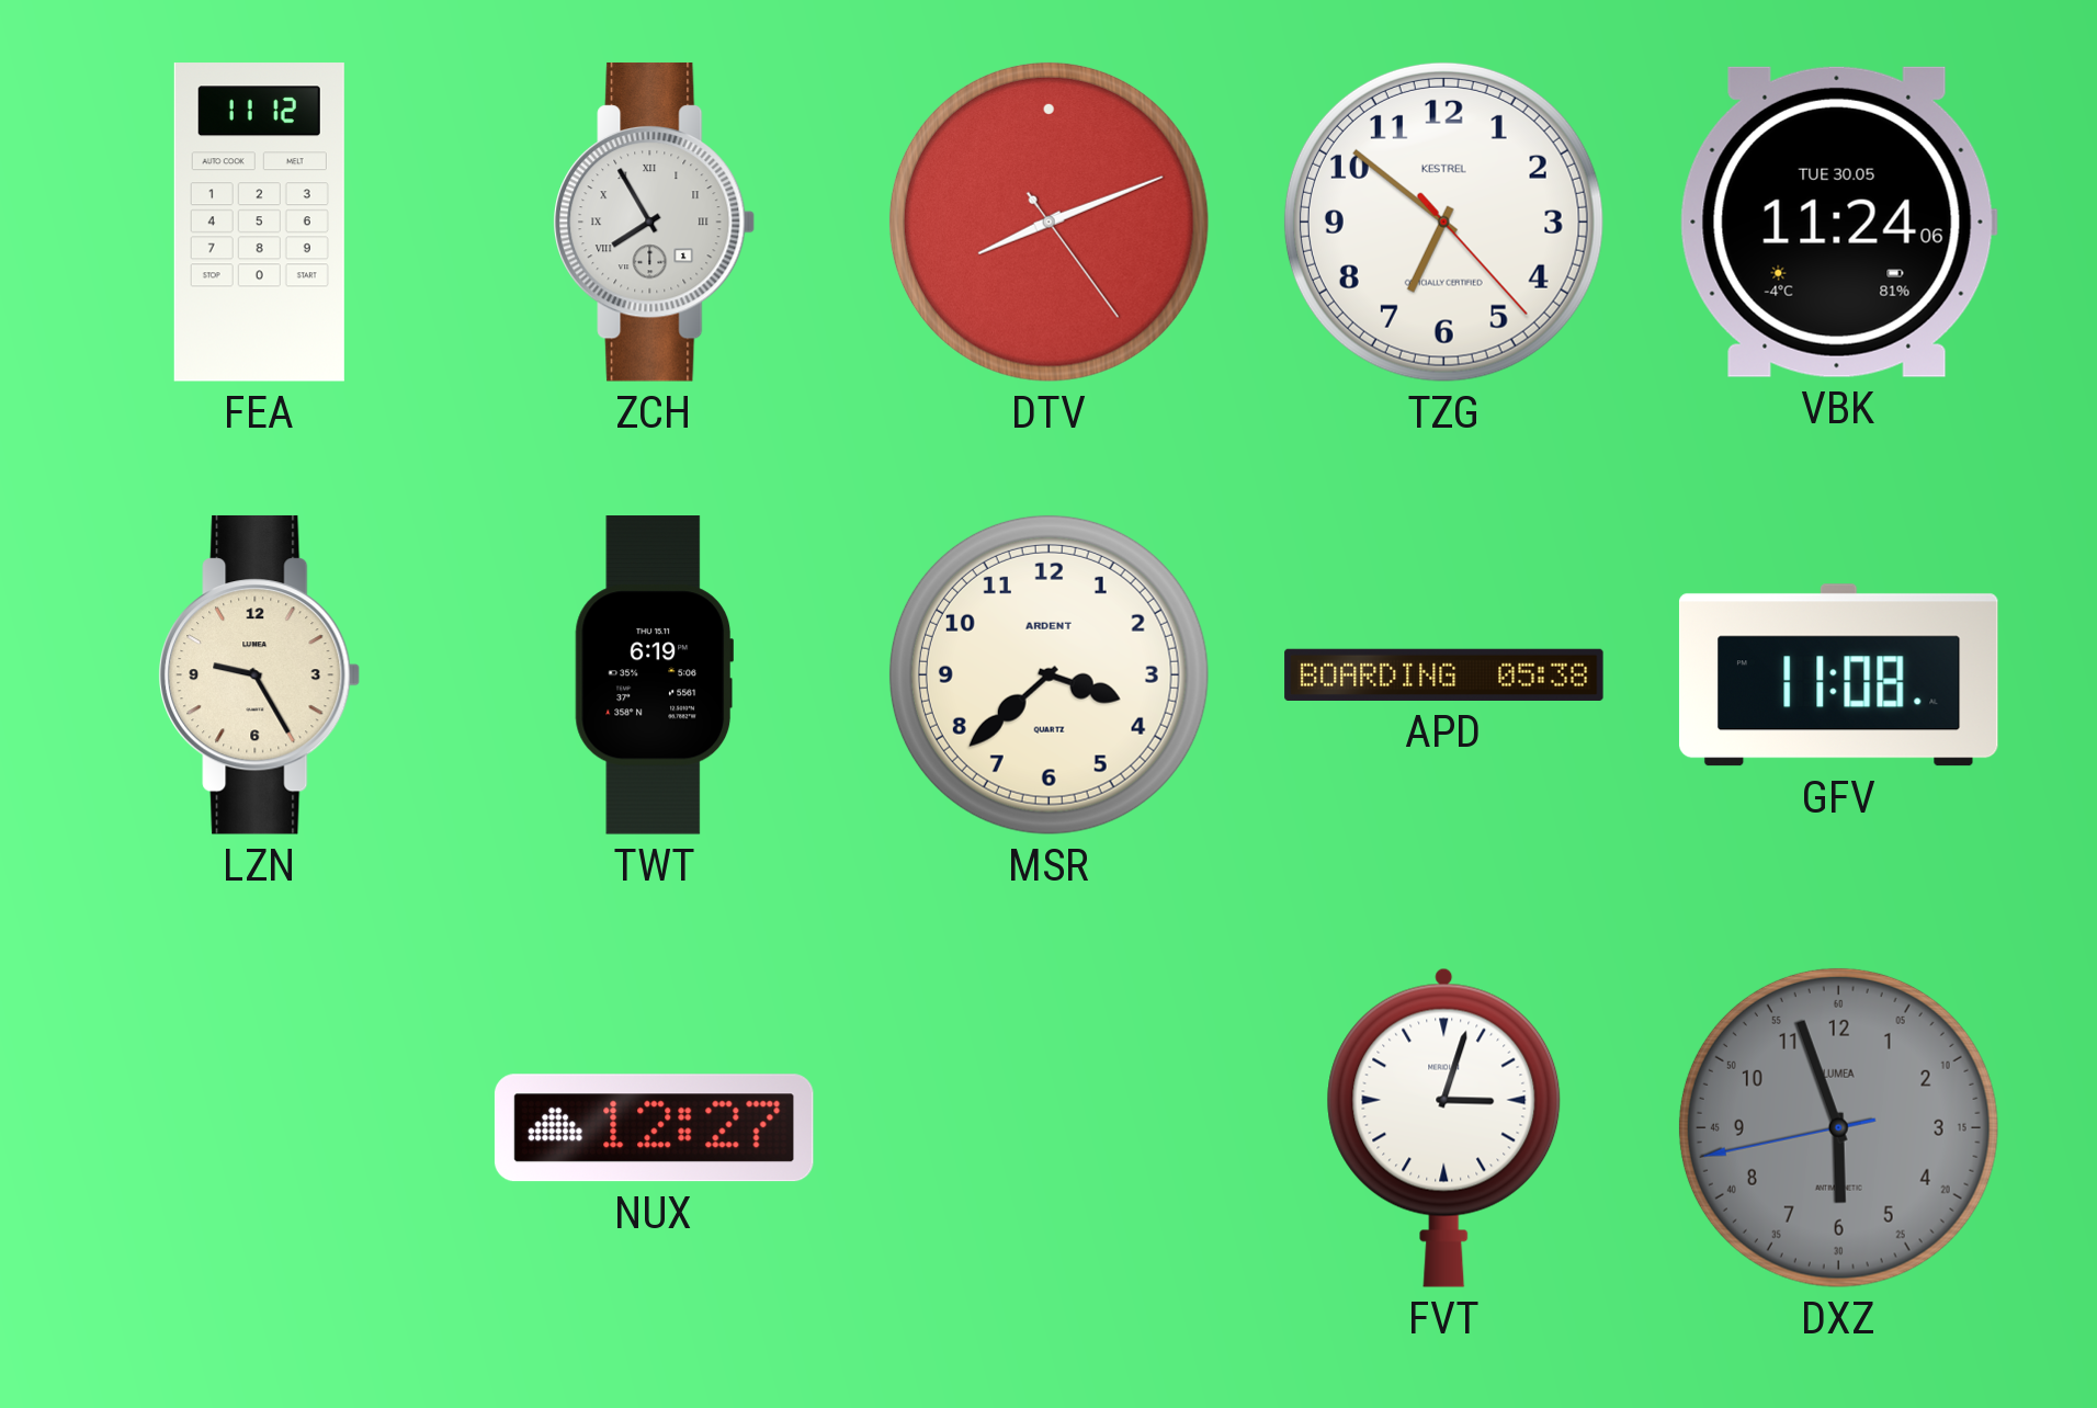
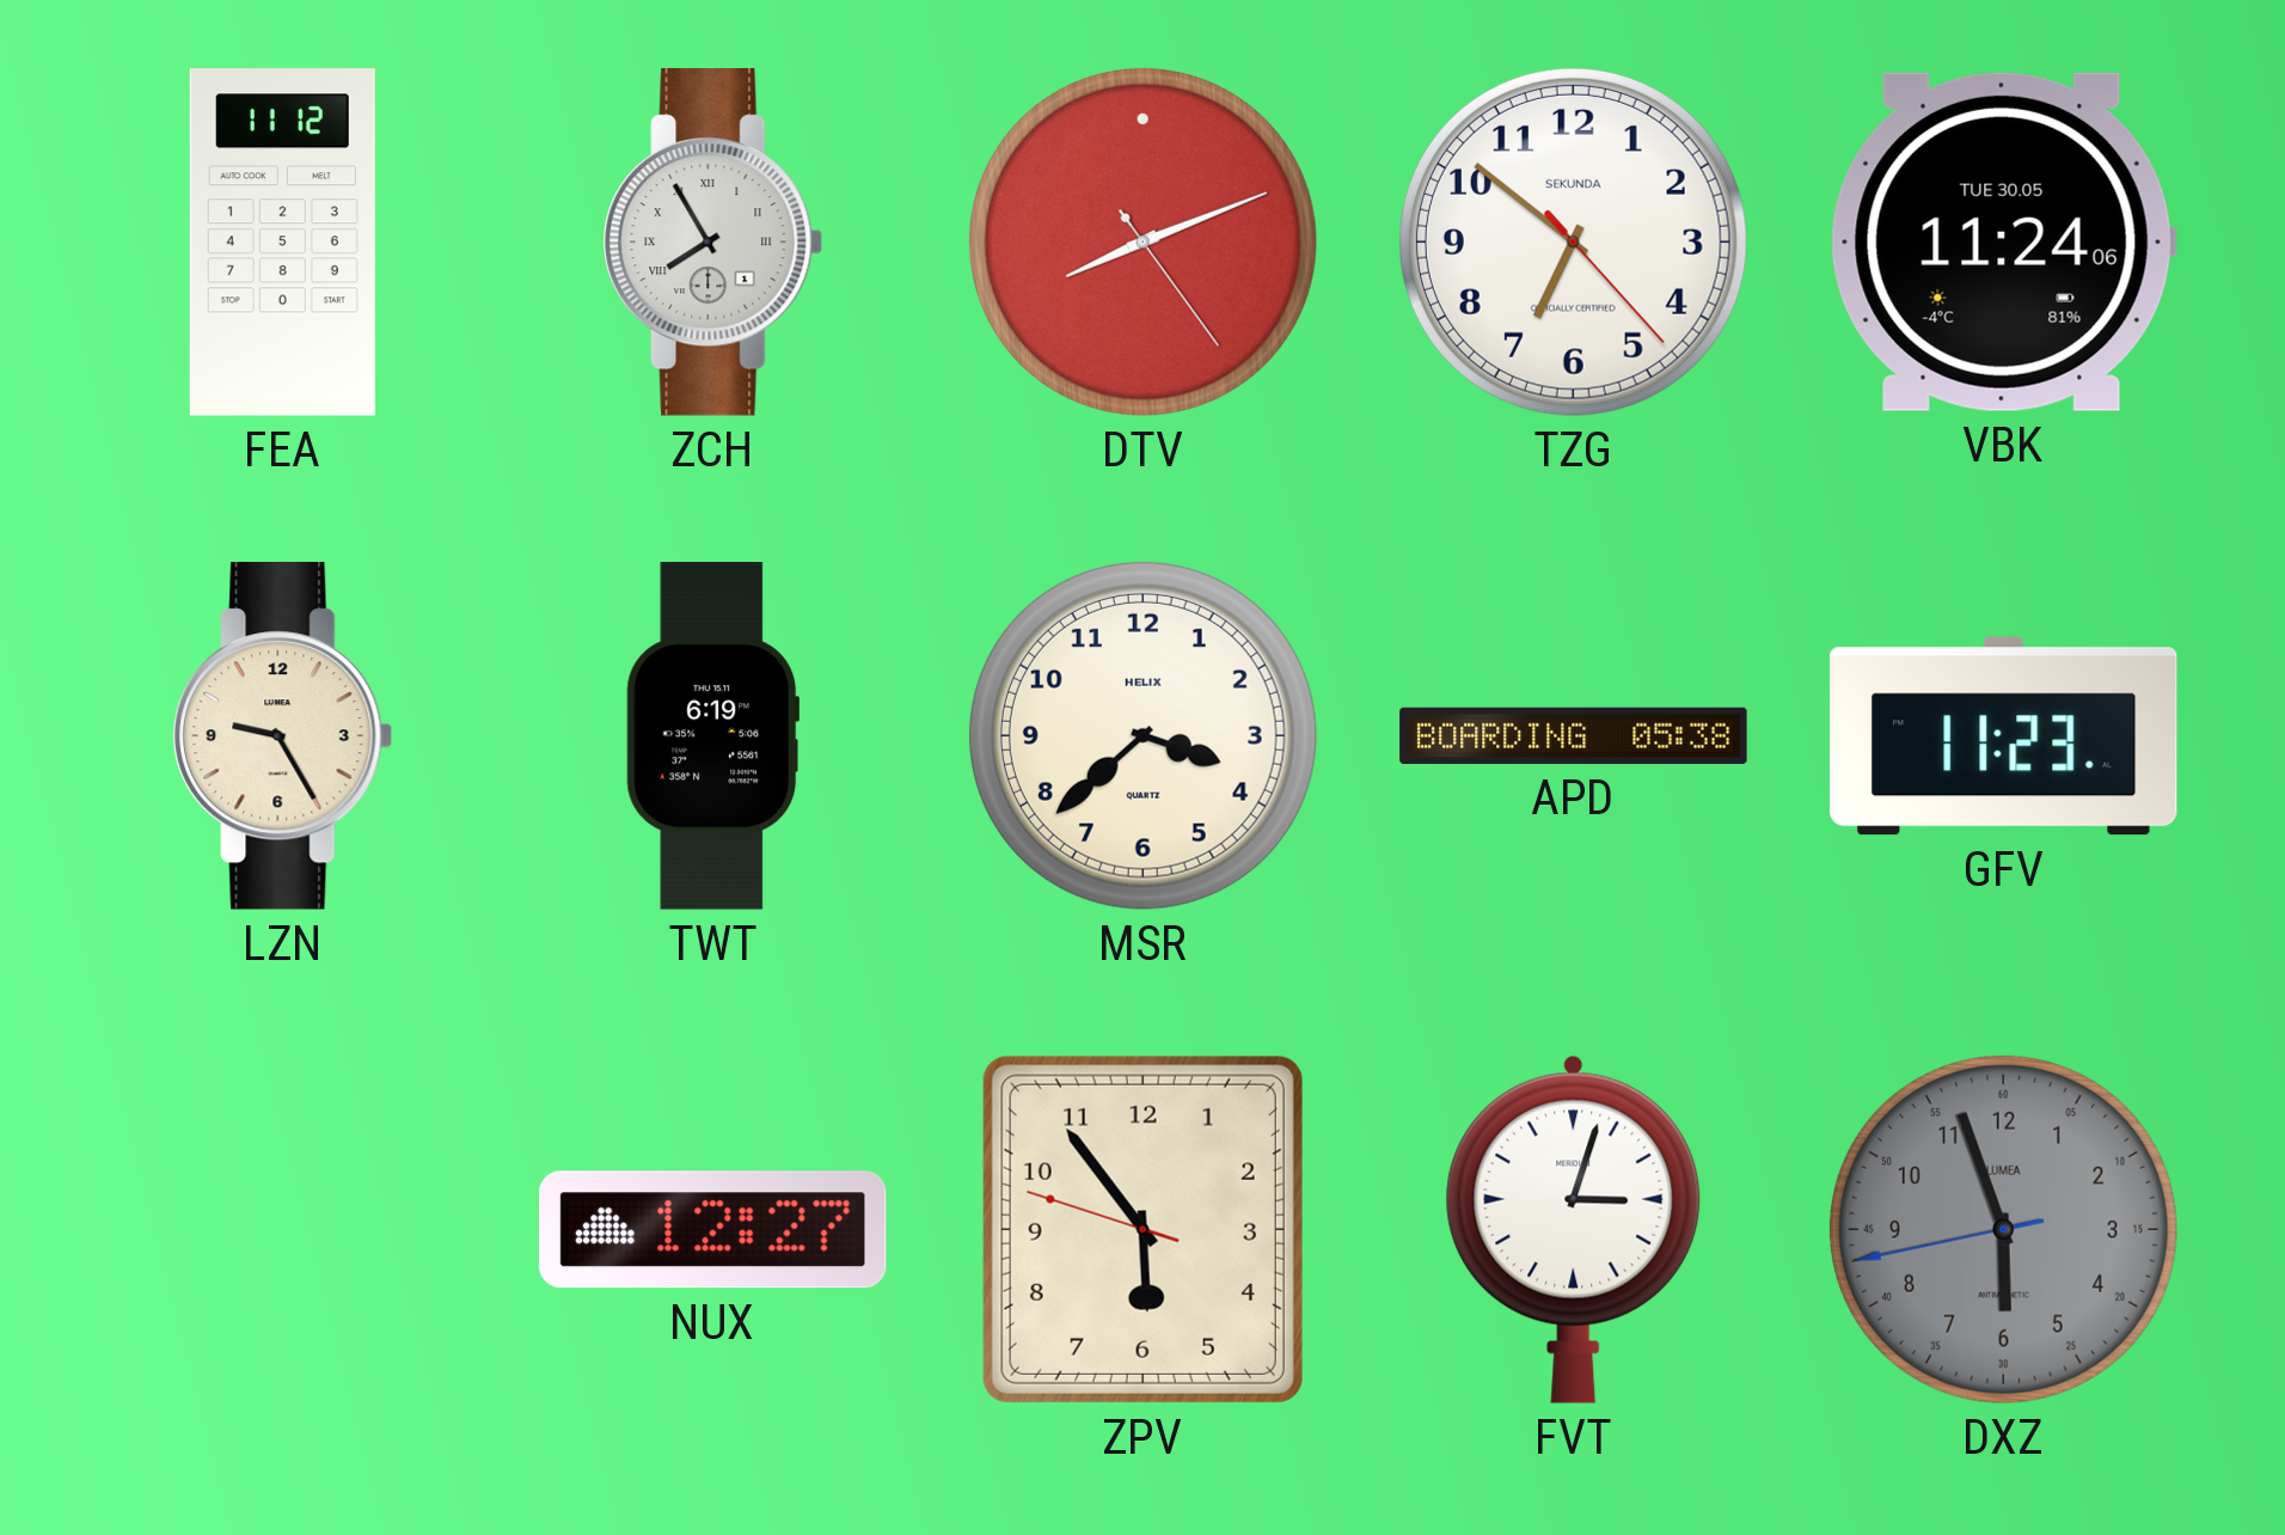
TZG brand: KESTREL -> SEKUNDA
MSR brand: ARDENT -> HELIX
GFV: 11:08 -> 11:23
ZPV: none -> 5:53
